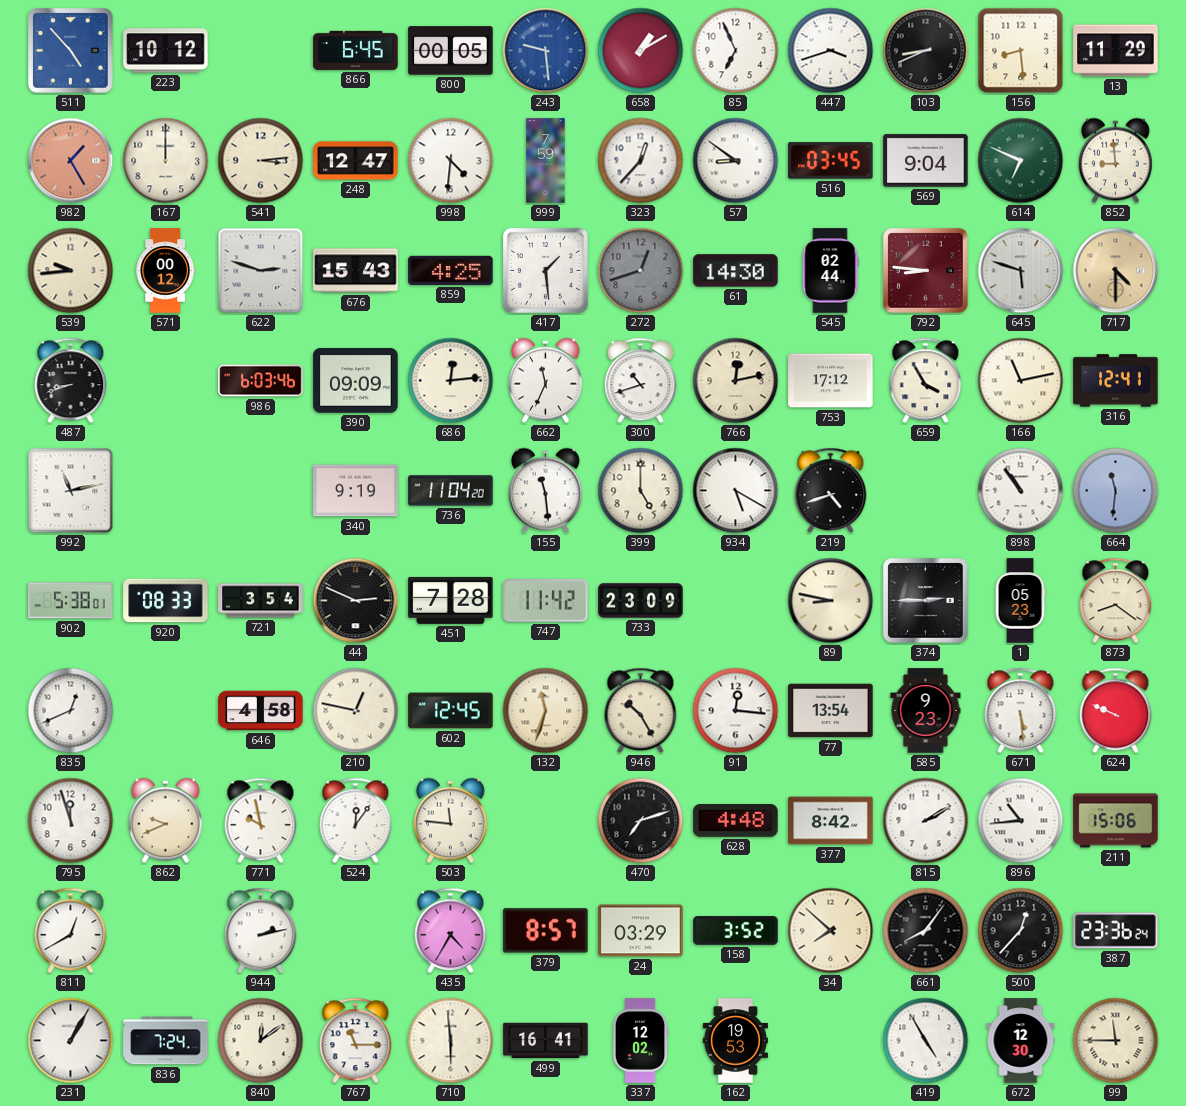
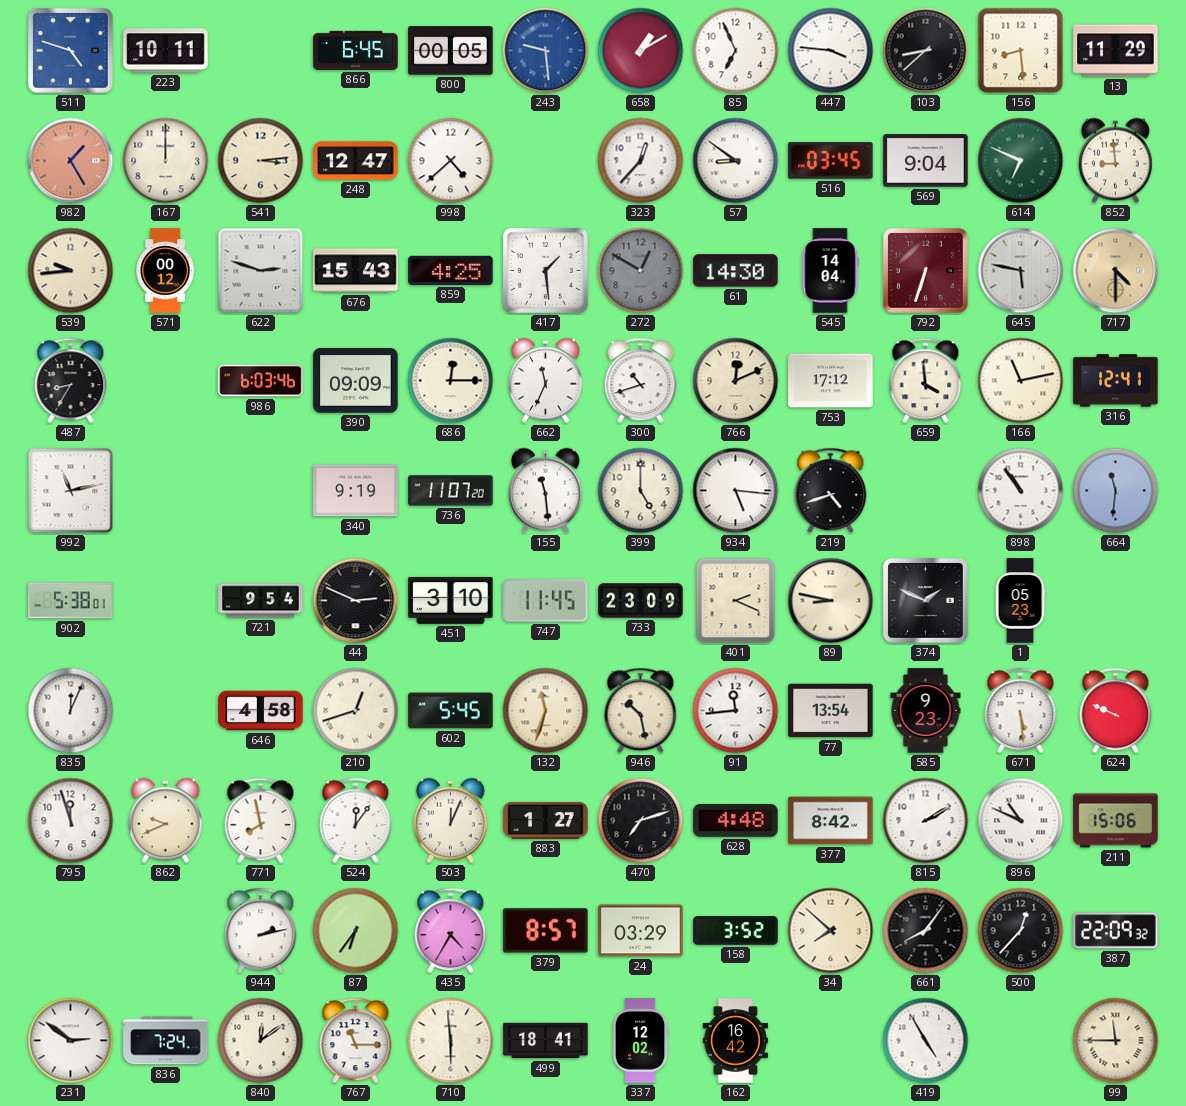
511: 4:53 -> 4:48
223: 10:12 -> 10:11
447: 3:42 -> 3:46
103: 8:41 -> 8:38
998: 4:31 -> 4:38
999: 7:59 -> none
272: 12:42 -> 12:50
545: 02:44 -> 14:04
792: 8:46 -> 6:33
645: 5:48 -> 5:47
487: 8:42 -> 8:35
686: 12:14 -> 12:15
766: 12:13 -> 12:11
659: 3:55 -> 3:59
736: 11:04 -> 11:07
934: 5:20 -> 5:16
920: 08:33 -> none
721: 3:54 -> 9:54
451: 7:28 -> 3:10
747: 11:42 -> 11:45
401: none -> 2:19
374: 2:45 -> 1:49
873: 8:21 -> none
835: 12:41 -> 12:04
210: 12:47 -> 12:42
602: 12:45 -> 5:45
946: 10:25 -> 10:28
91: 12:16 -> 11:44
771: 9:58 -> 7:58
503: 11:46 -> 12:04
883: none -> 1:27
896: 10:44 -> 10:49
811: 12:40 -> none
87: none -> 6:36
387: 23:36 -> 22:09
231: 1:05 -> 2:51
499: 16:41 -> 18:41
162: 19:53 -> 16:42
672: 12:30 -> none
